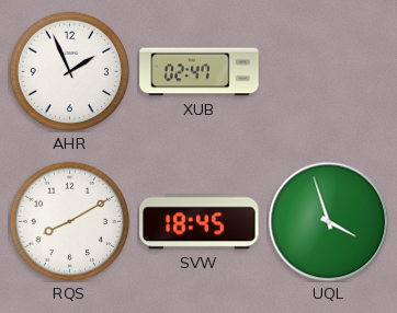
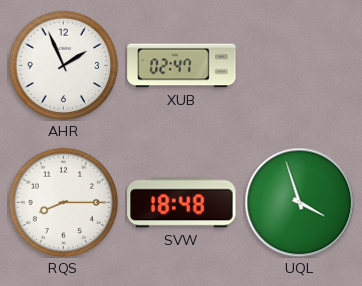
RQS: 8:10 -> 8:15
SVW: 18:45 -> 18:48
